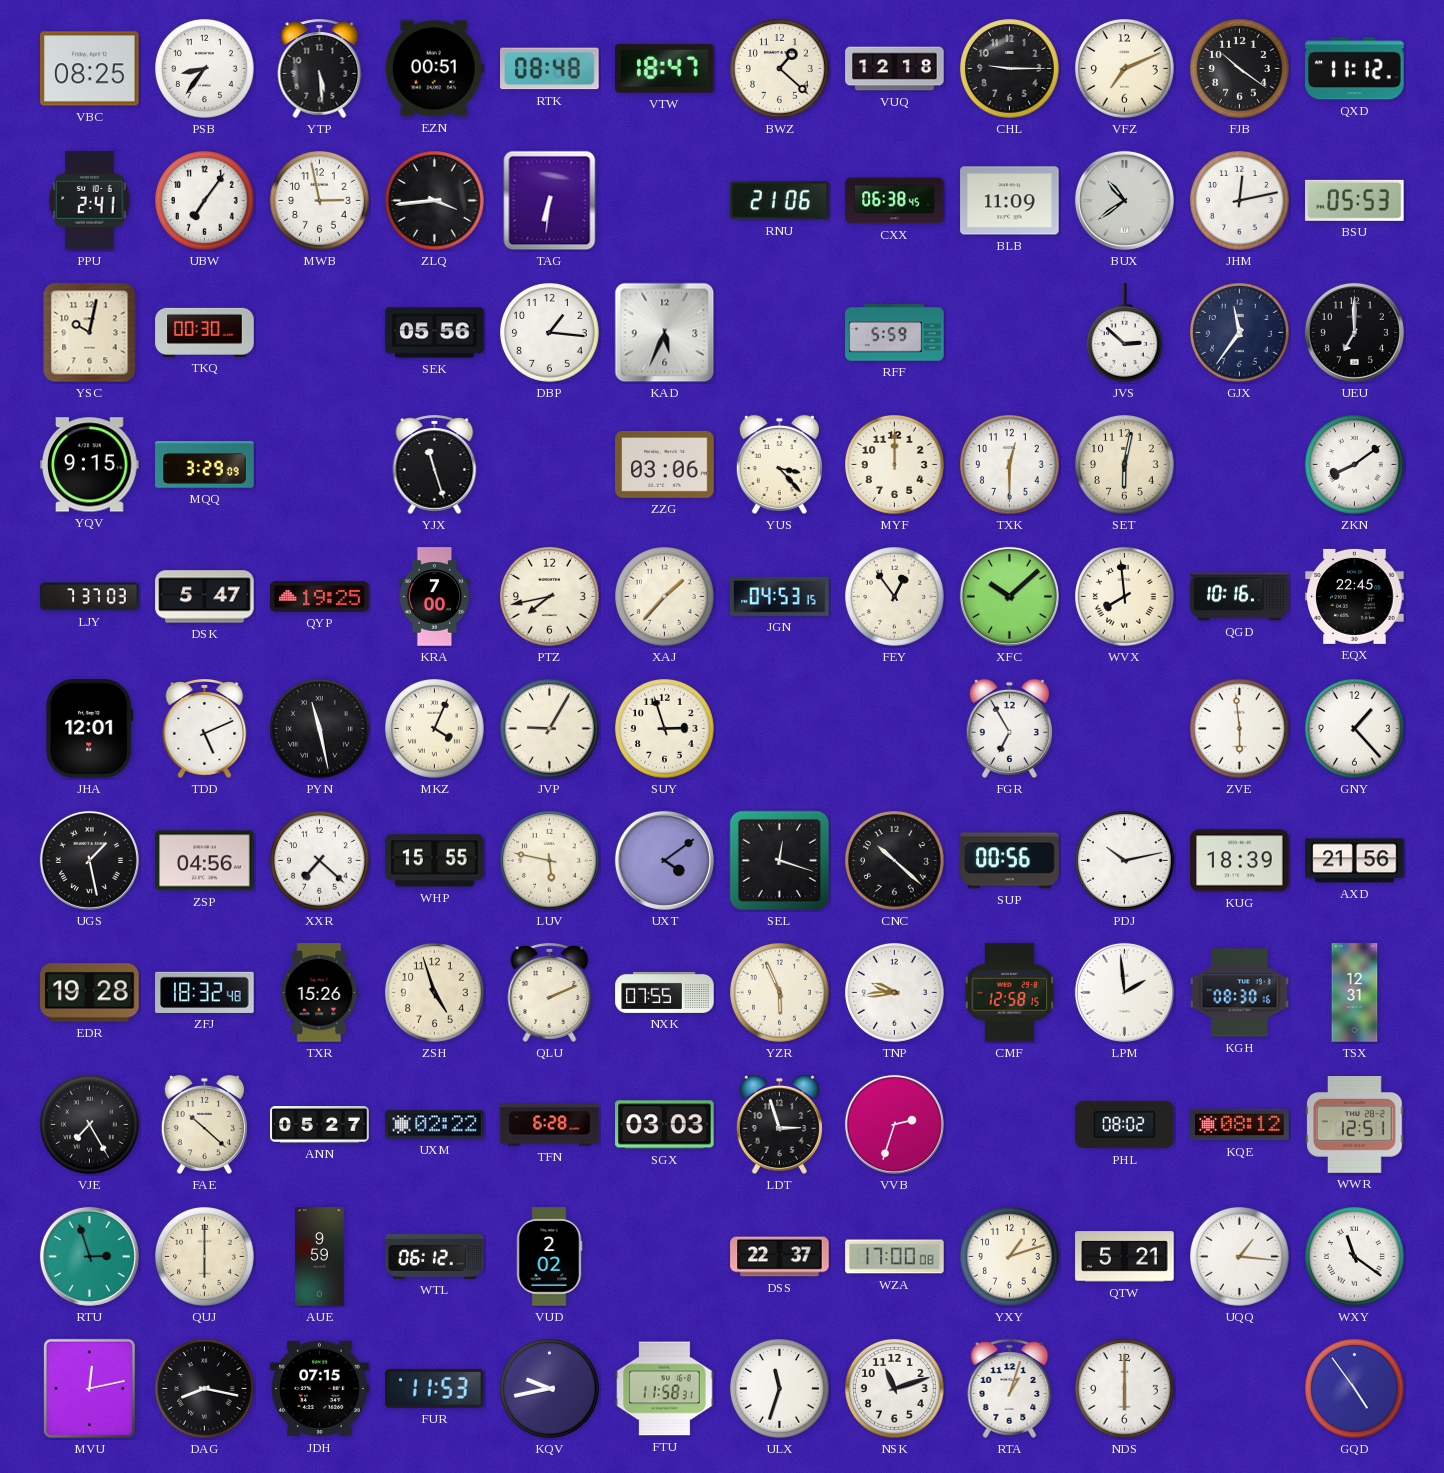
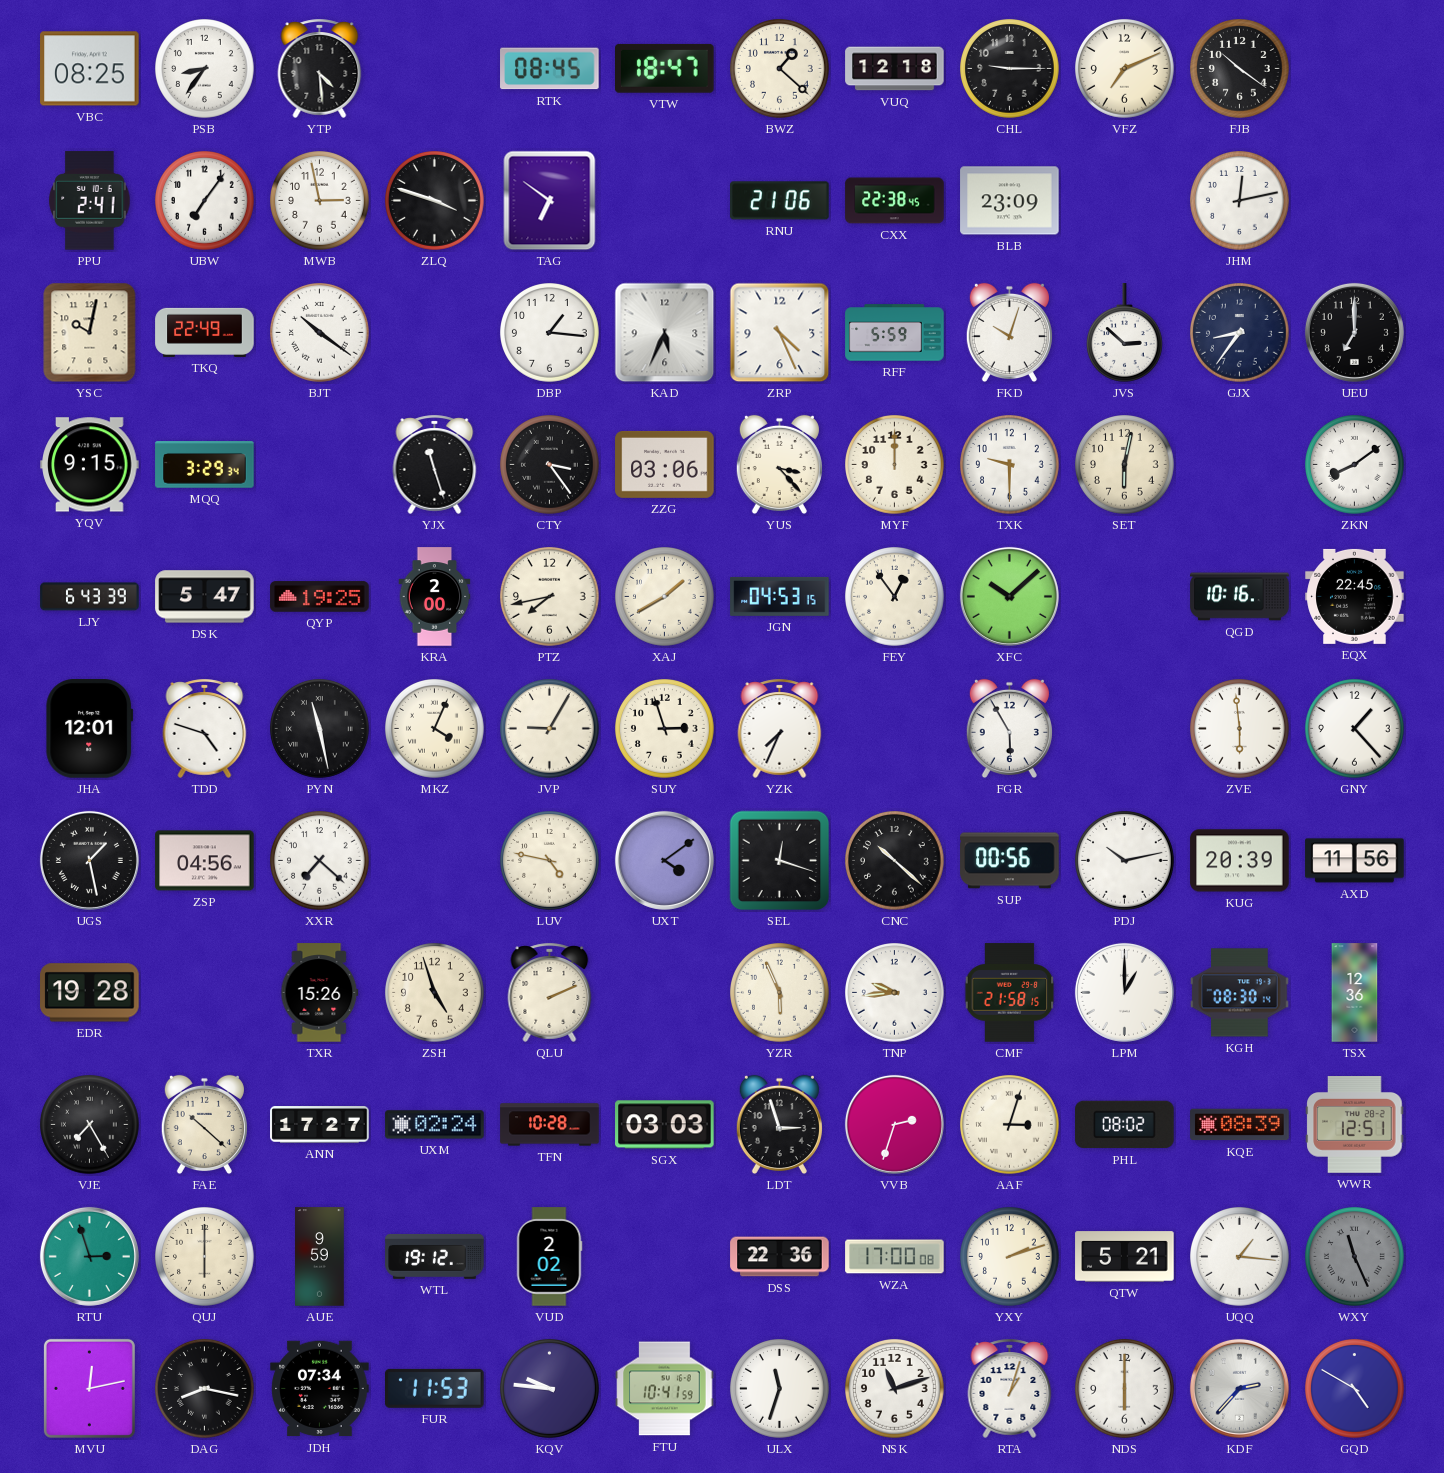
YTP: 5:29 -> 4:29
EZN: 00:51 -> none
RTK: 08:48 -> 08:45
QXD: 11:12 -> none
ZLQ: 3:44 -> 3:48
TAG: 6:31 -> 6:51
CXX: 06:38 -> 22:38
BLB: 11:09 -> 23:09
BUX: 10:39 -> none
BSU: 05:53 -> none
TKQ: 00:30 -> 22:49
BJT: none -> 10:21
SEK: 05:56 -> none
ZRP: none -> 4:26
FKD: none -> 10:03
GJX: 11:36 -> 8:36
MQQ: 3:29:09 -> 3:29:34
CTY: none -> 3:24
TXK: 12:30 -> 9:30
LJY: 7:37 -> 6:43
KRA: 7:00 -> 2:00
XAJ: 1:37 -> 1:40
WVX: 7:59 -> none
TDD: 5:11 -> 4:48
YZK: none -> 7:34
FGR: 6:55 -> 5:55
WHP: 15:55 -> none
LUV: 5:47 -> 4:47
KUG: 18:39 -> 20:39
AXD: 21:56 -> 11:56
ZFJ: 18:32 -> none
NXK: 07:55 -> none
CMF: 12:58 -> 21:58
LPM: 1:59 -> 1:00
KGH: 08:30:16 -> 08:30:14
TSX: 12:31 -> 12:36
ANN: 05:27 -> 17:27
UXM: 02:22 -> 02:24
TFN: 6:28 -> 10:28
AAF: none -> 3:03
KQE: 08:12 -> 08:39
WTL: 06:12 -> 19:12
DSS: 22:37 -> 22:36
YXY: 1:12 -> 2:12
WXY: 11:21 -> 11:26
WXY dial: white -> grey
JDH: 07:15 -> 07:34
KQV: 9:43 -> 9:46
FTU: 11:58 -> 10:41
KDF: none -> 2:37
GQD: 4:54 -> 4:50
